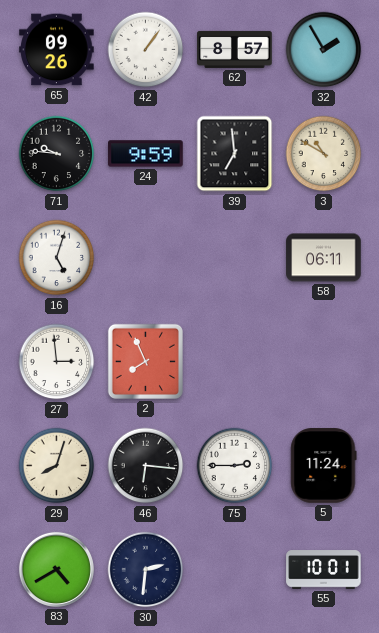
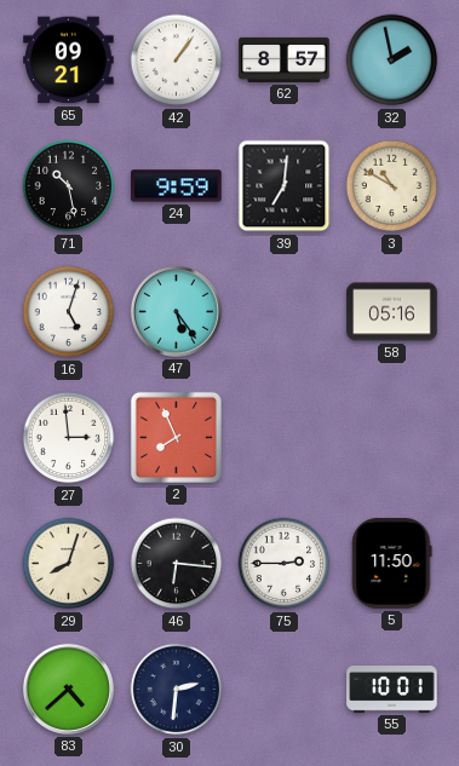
65: 09:26 -> 09:21
32: 1:55 -> 1:58
71: 9:46 -> 10:28
39: 6:59 -> 7:01
47: none -> 5:24
58: 06:11 -> 05:16
5: 11:24 -> 11:50
83: 4:40 -> 4:38
